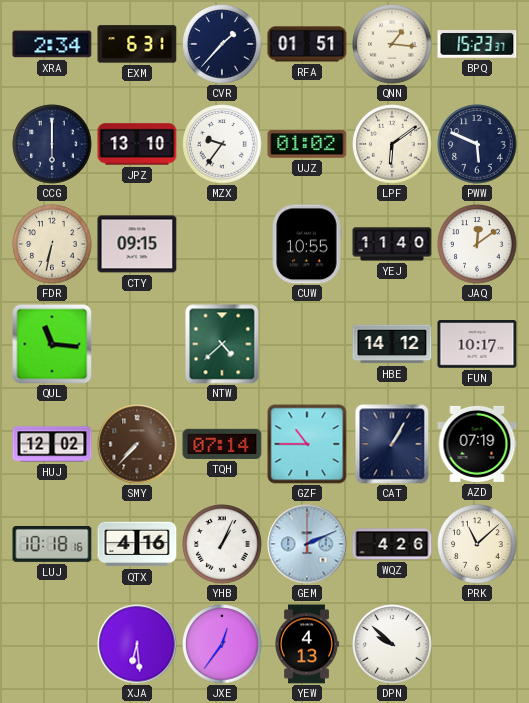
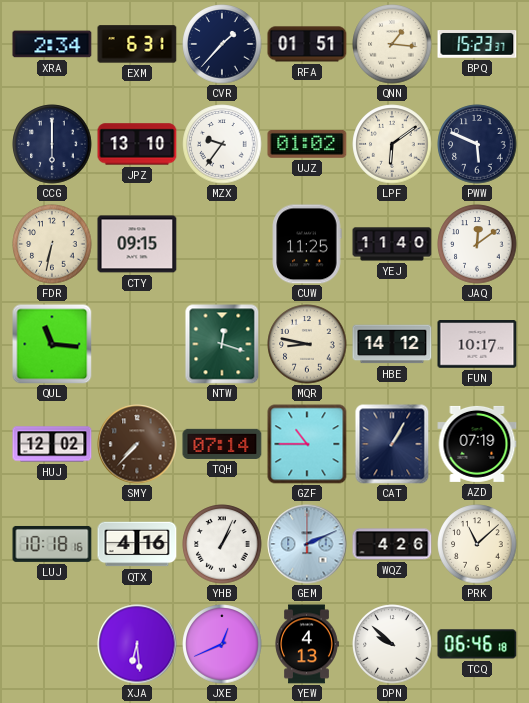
CUW: 10:55 -> 11:25
NTW: 4:38 -> 12:18
MQR: none -> 8:47
JXE: 12:36 -> 12:41
TCQ: none -> 06:46
